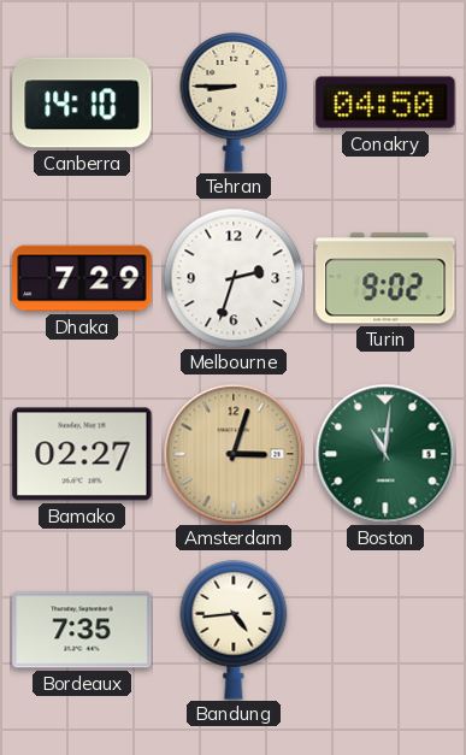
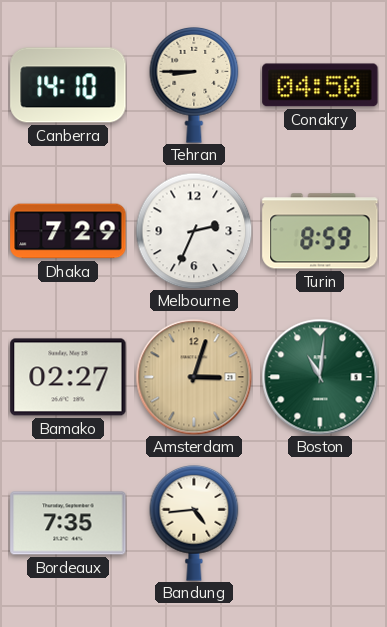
Melbourne: 2:33 -> 2:34
Turin: 9:02 -> 8:59
